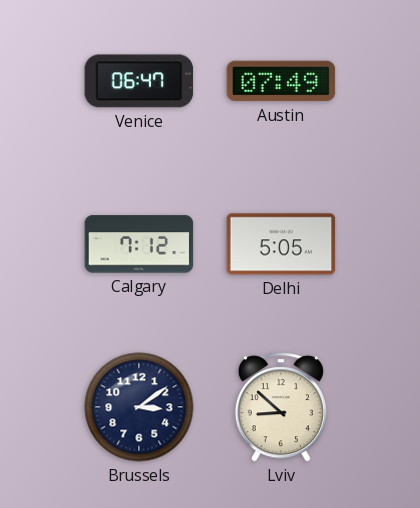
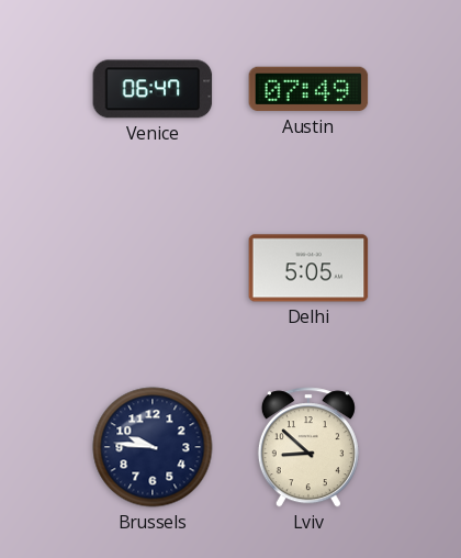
Calgary: 7:12 -> none
Brussels: 3:09 -> 9:46
